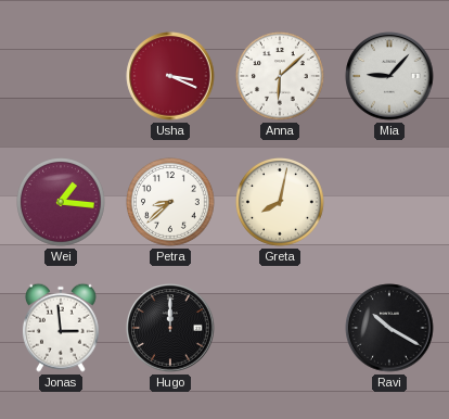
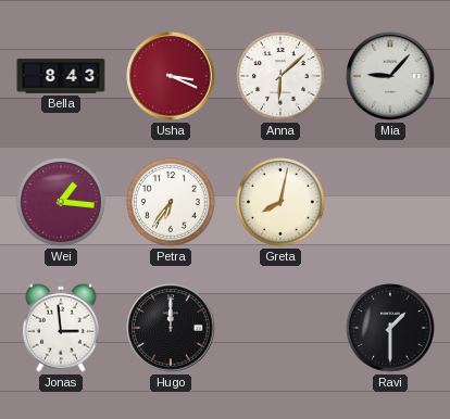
Bella: none -> 8:43
Petra: 8:38 -> 6:36
Ravi: 10:20 -> 1:30
